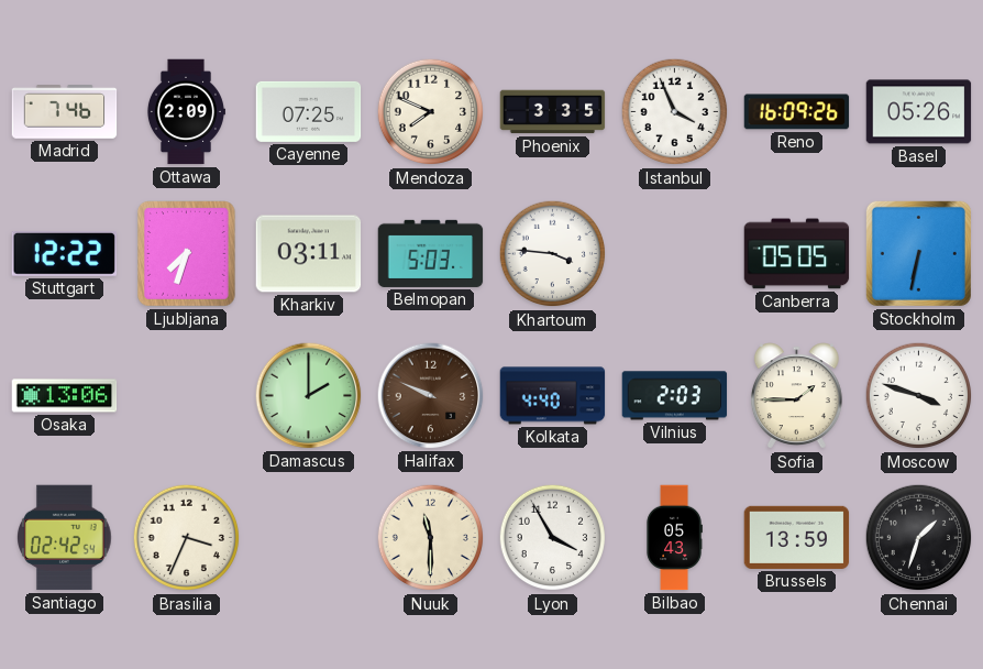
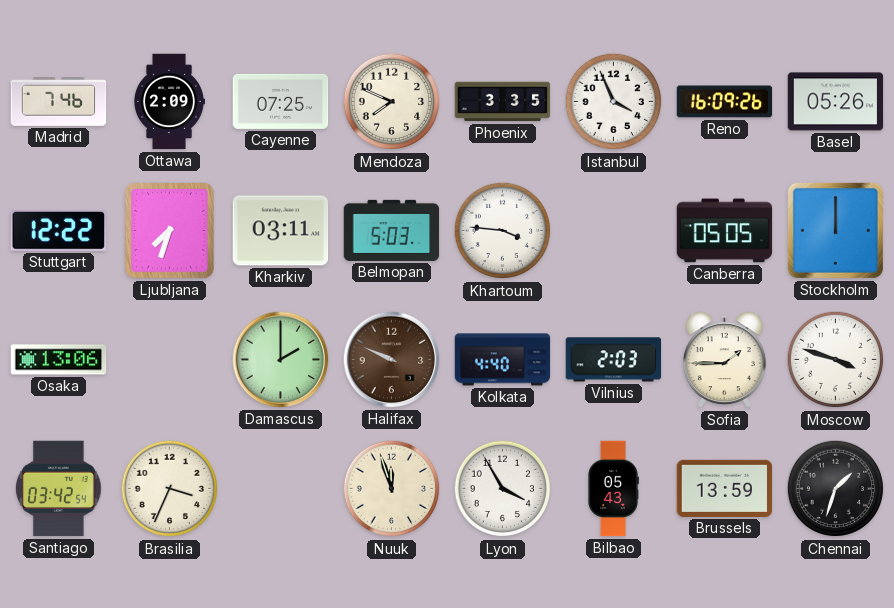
Stockholm: 6:32 -> 12:00
Santiago: 02:42 -> 03:42
Nuuk: 11:30 -> 11:57
